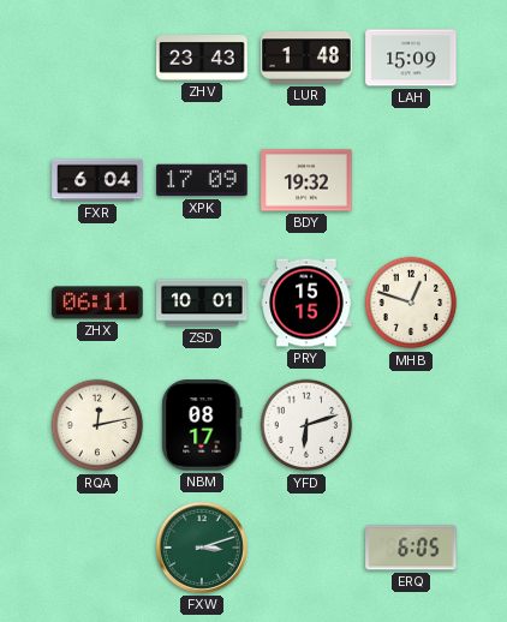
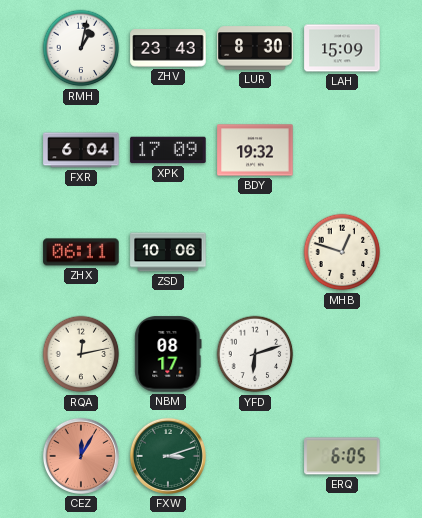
RMH: none -> 1:02
LUR: 1:48 -> 8:30
ZSD: 10:01 -> 10:06
PRY: 15:15 -> none
CEZ: none -> 12:05
